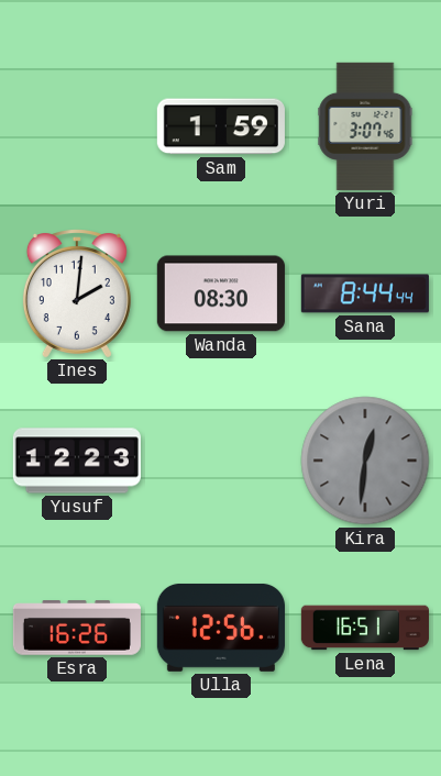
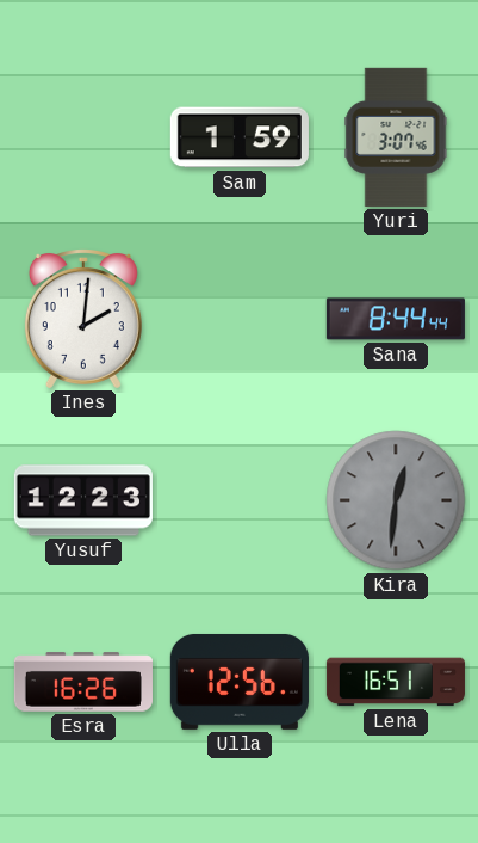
Wanda: 08:30 -> none
